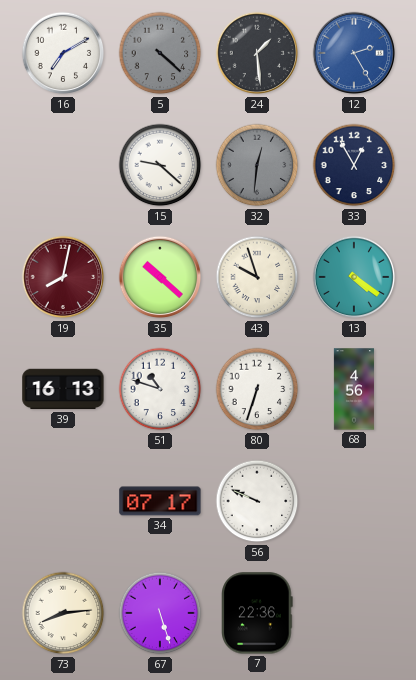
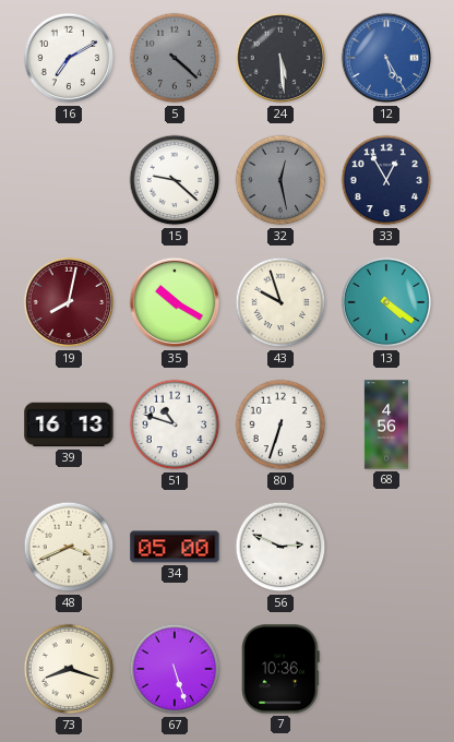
24: 1:29 -> 5:29
12: 2:25 -> 5:25
32: 12:31 -> 12:28
35: 10:22 -> 10:20
48: none -> 3:41
34: 07:17 -> 05:00
56: 9:49 -> 2:49
73: 8:14 -> 8:18
7: 22:36 -> 10:36
